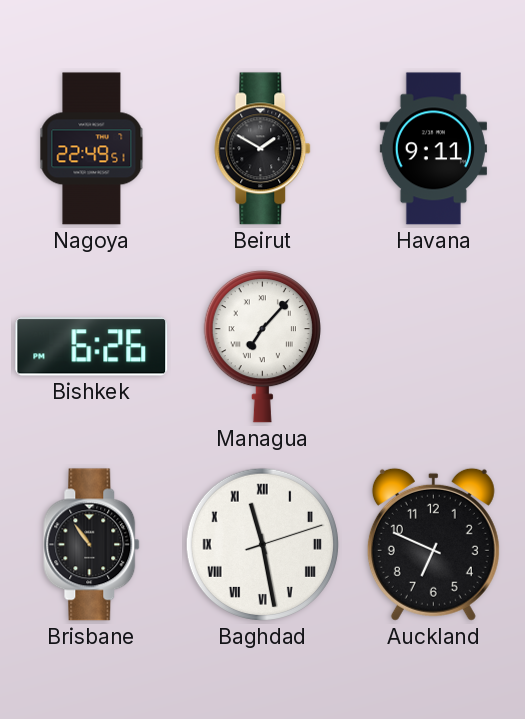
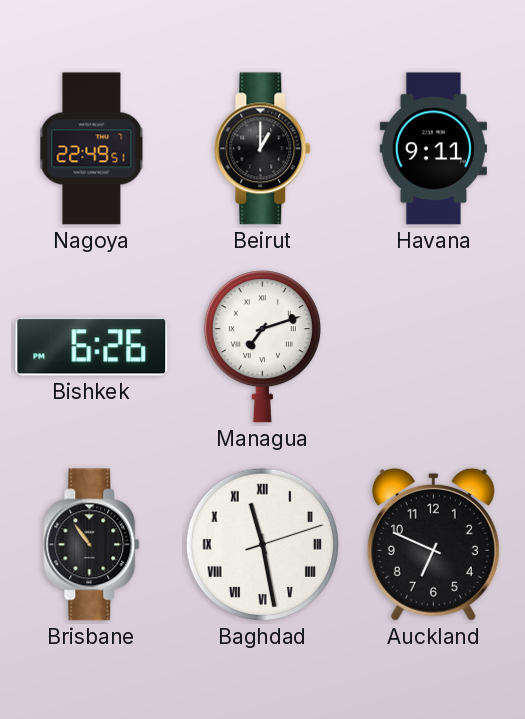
Beirut: 1:50 -> 1:00
Managua: 7:07 -> 7:12
